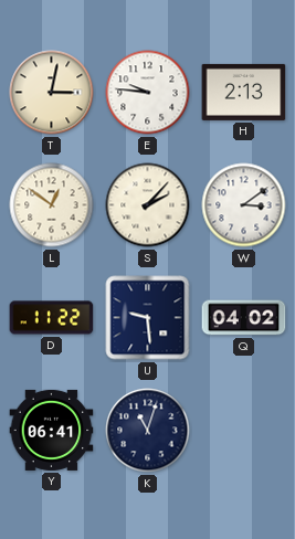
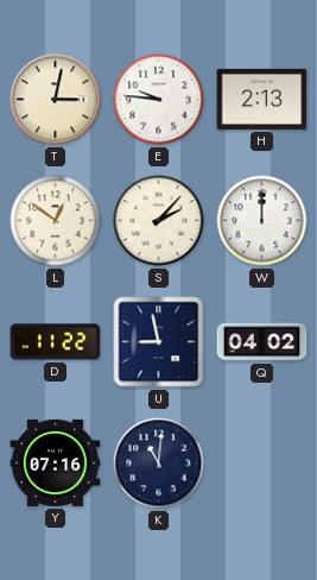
W: 3:09 -> 12:00
U: 9:29 -> 8:58
Y: 06:41 -> 07:16
K: 11:03 -> 11:01
